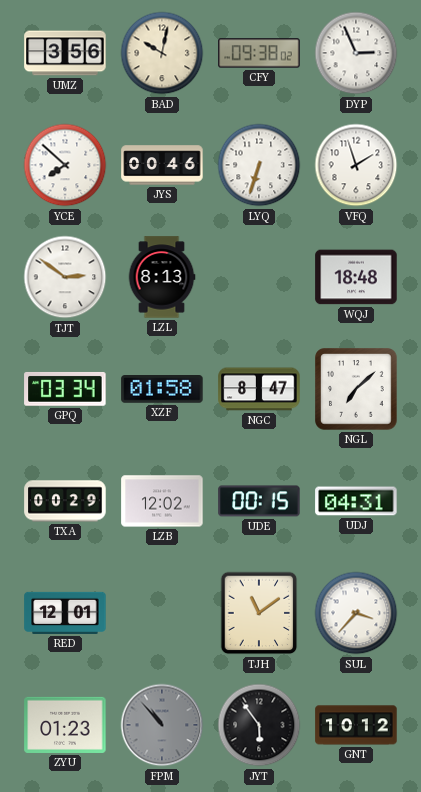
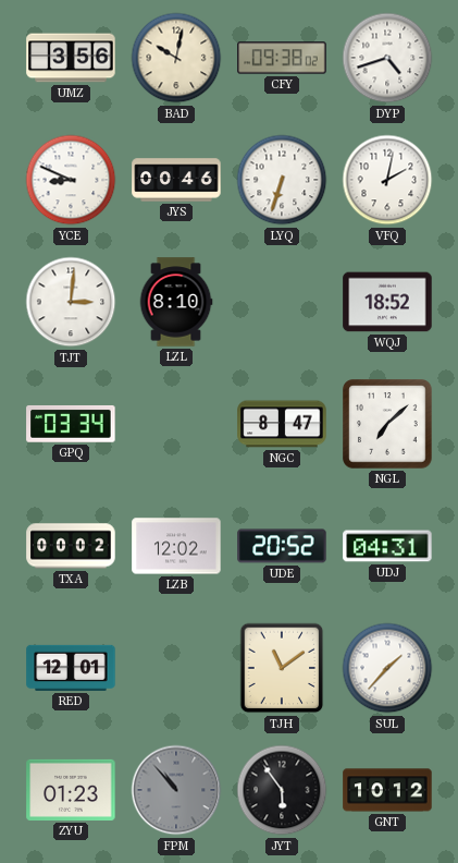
DYP: 2:56 -> 4:42
YCE: 7:52 -> 8:49
VFQ: 1:57 -> 2:02
TJT: 2:51 -> 3:01
LZL: 8:13 -> 8:10
WQJ: 18:48 -> 18:52
XZF: 01:58 -> none
TXA: 00:29 -> 00:02
UDE: 00:15 -> 20:52
SUL: 3:37 -> 1:37
